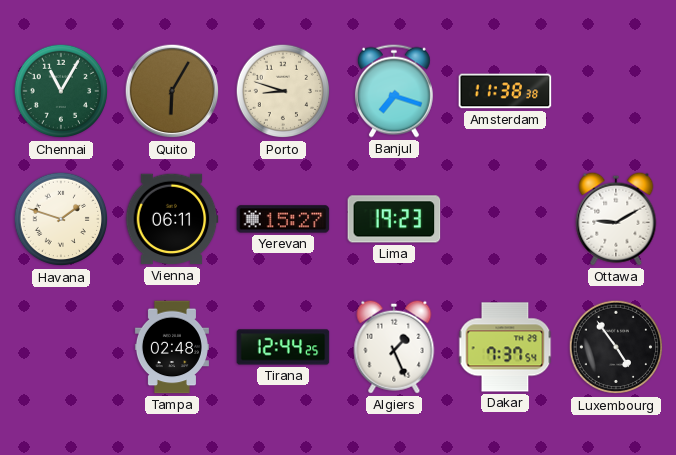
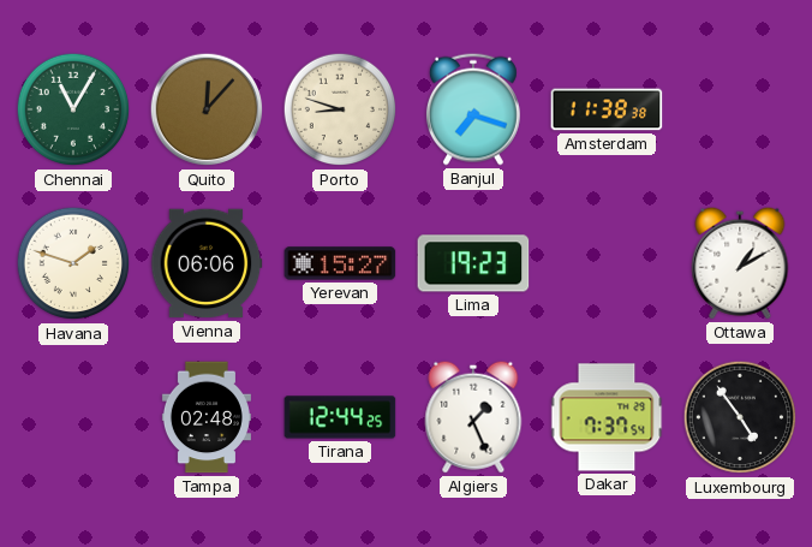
Quito: 6:05 -> 12:07
Vienna: 06:11 -> 06:06
Ottawa: 9:10 -> 1:10
